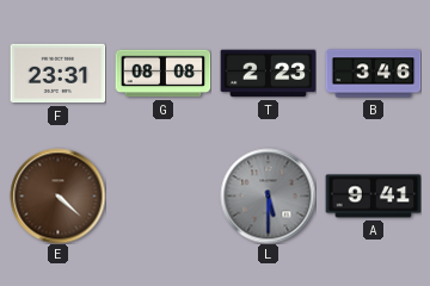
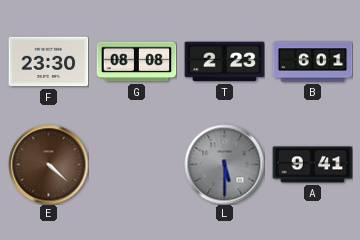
F: 23:31 -> 23:30
B: 3:46 -> 6:01
